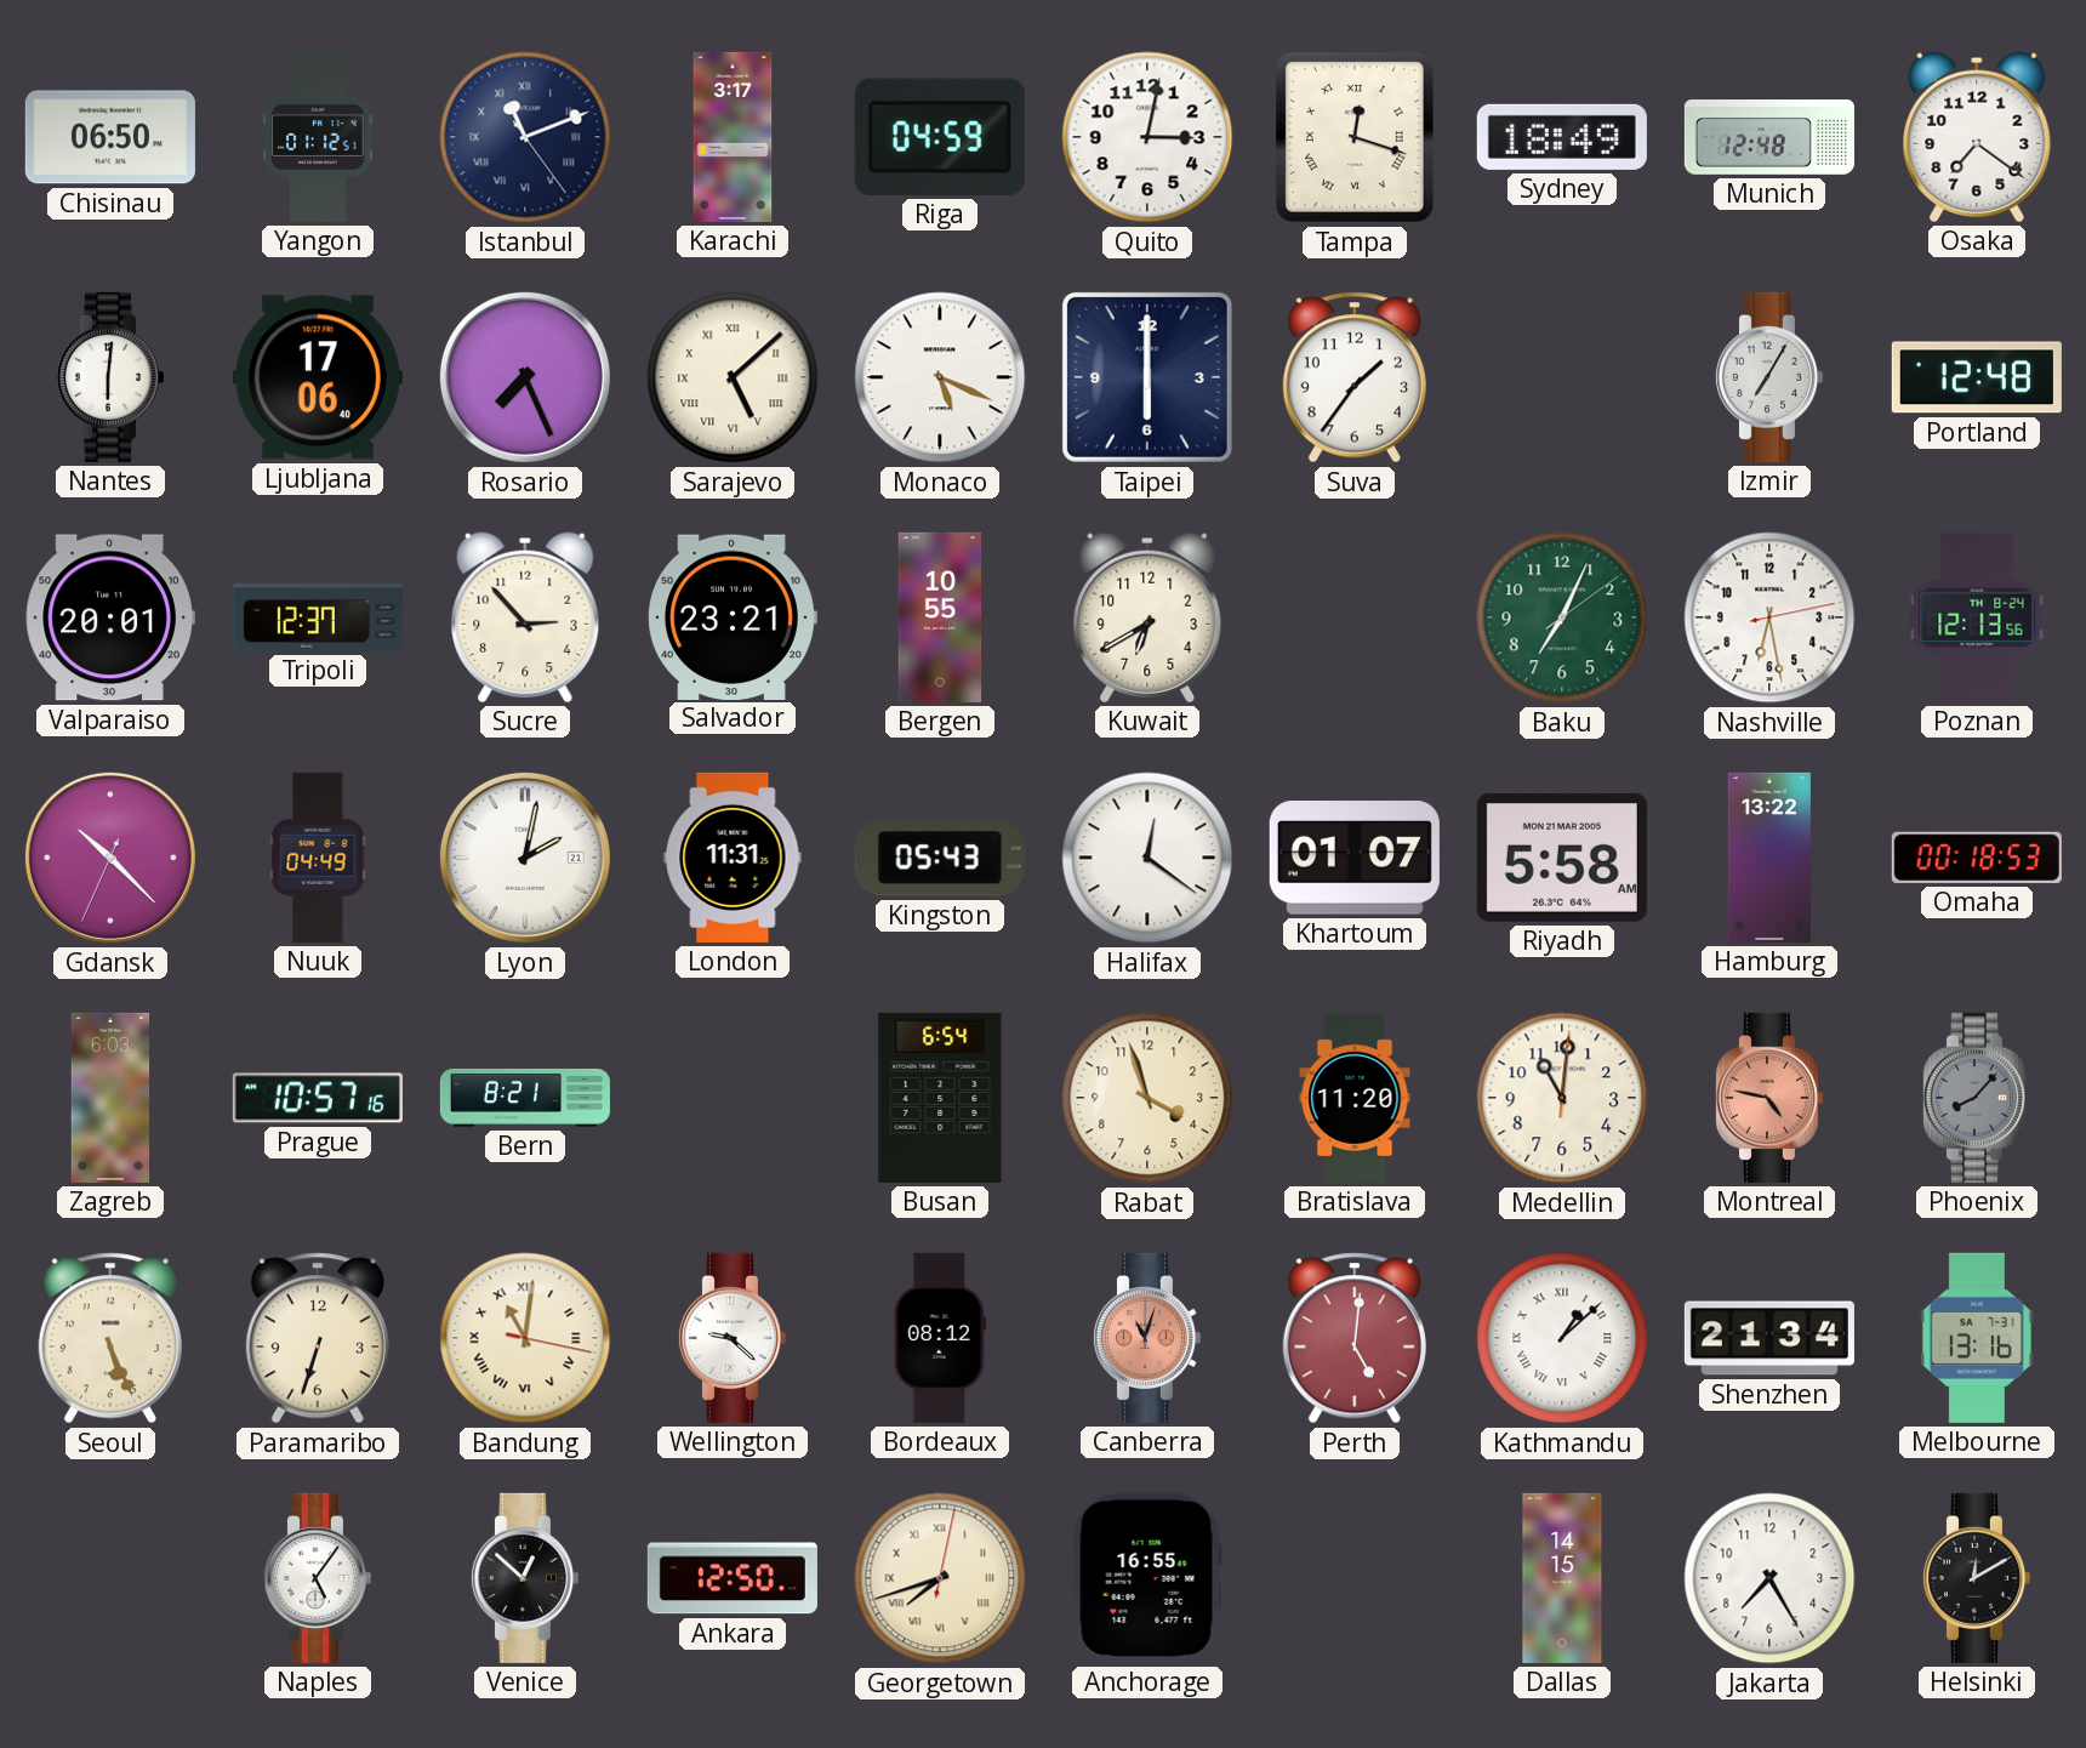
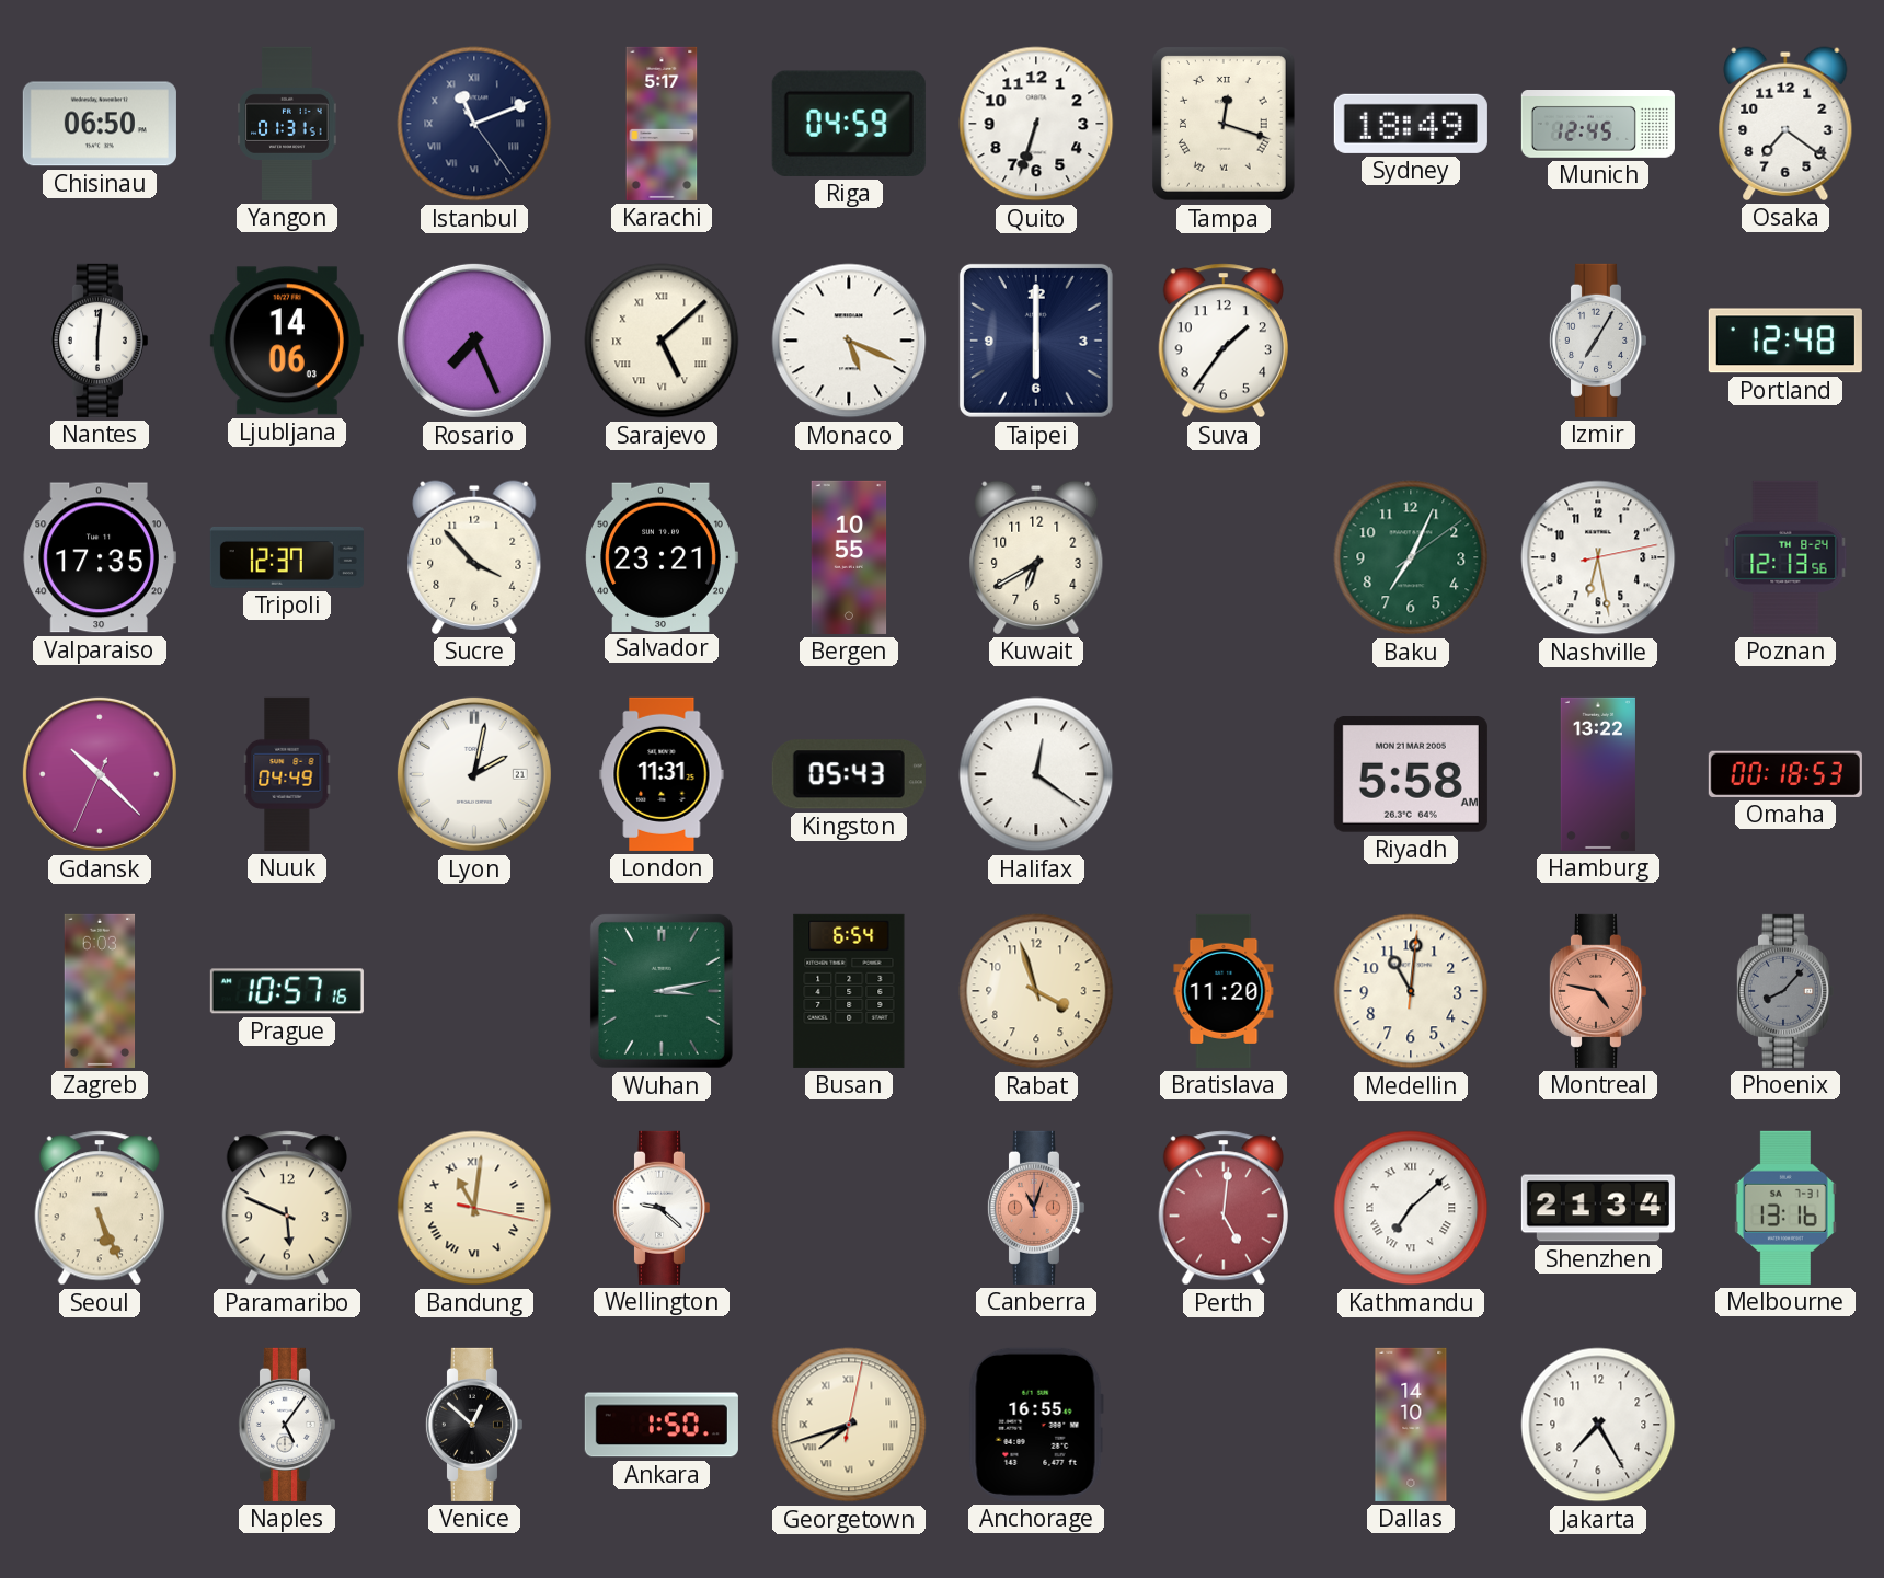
Yangon: 01:12 -> 01:31
Karachi: 3:17 -> 5:17
Quito: 3:02 -> 6:33
Munich: 12:48 -> 12:45
Ljubljana: 17:06 -> 14:06
Valparaiso: 20:01 -> 17:35
Sucre: 2:53 -> 3:53
Khartoum: 01:07 -> none
Bern: 8:21 -> none
Wuhan: none -> 3:13
Paramaribo: 6:33 -> 5:49
Bordeaux: 08:12 -> none
Kathmandu: 1:08 -> 7:08
Ankara: 12:50 -> 1:50
Dallas: 14:15 -> 14:10
Helsinki: 12:10 -> none
